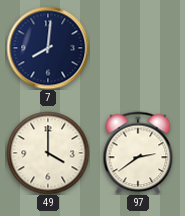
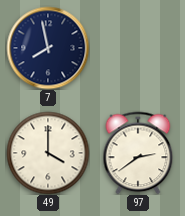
7: 8:01 -> 7:58
